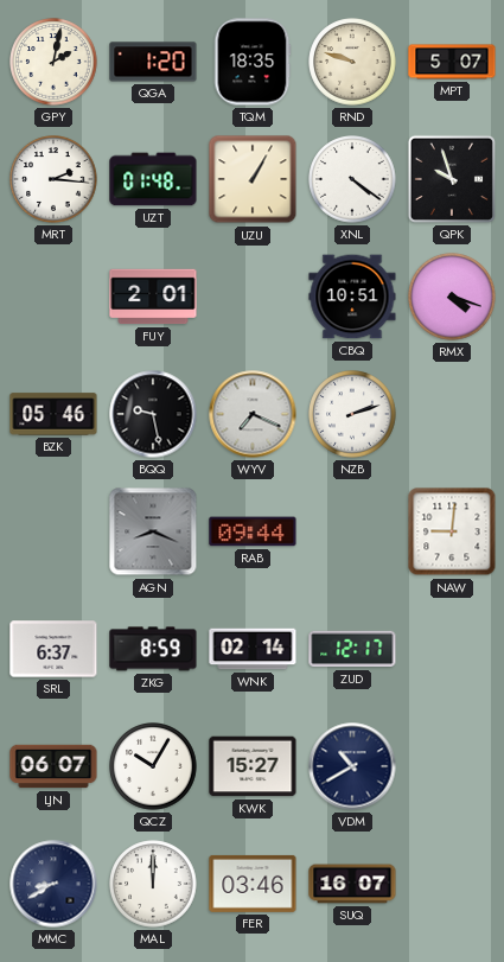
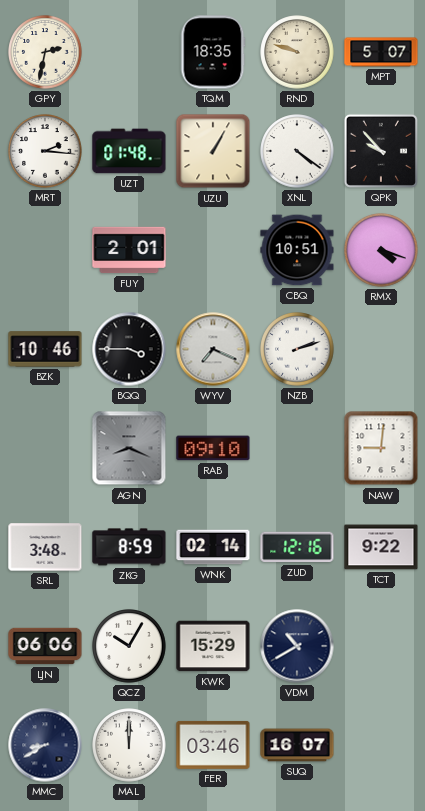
GPY: 2:02 -> 2:32
QGA: 1:20 -> none
QPK: 9:57 -> 9:53
BZK: 05:46 -> 10:46
BQQ: 9:28 -> 3:45
RAB: 09:44 -> 09:10
SRL: 6:37 -> 3:48
ZUD: 12:17 -> 12:16
TCT: none -> 9:22
LJN: 06:07 -> 06:06
KWK: 15:27 -> 15:29
